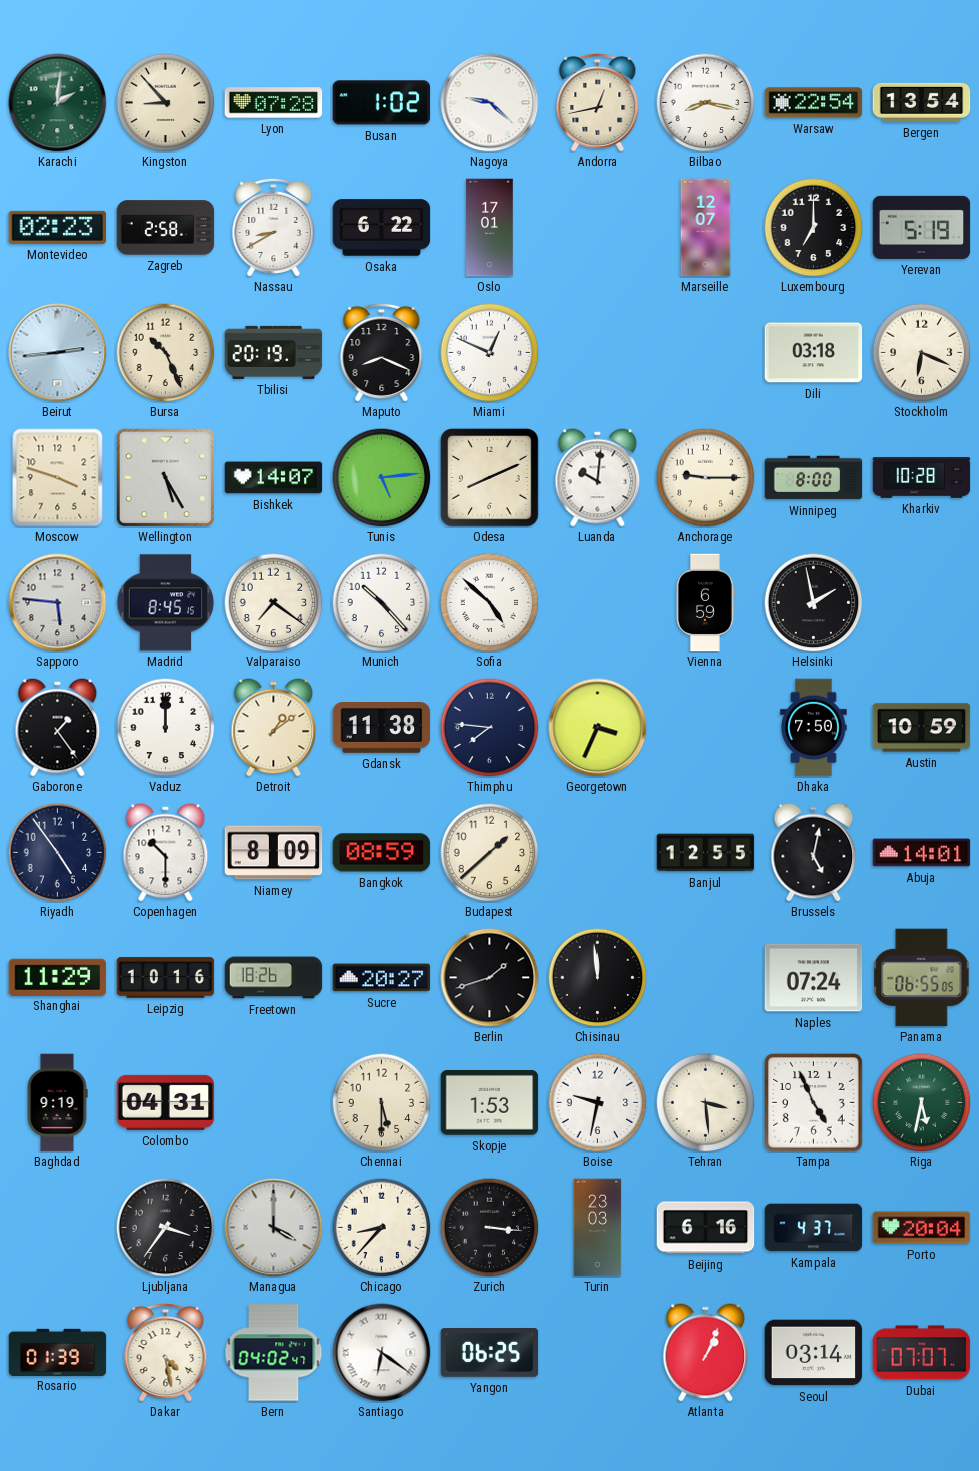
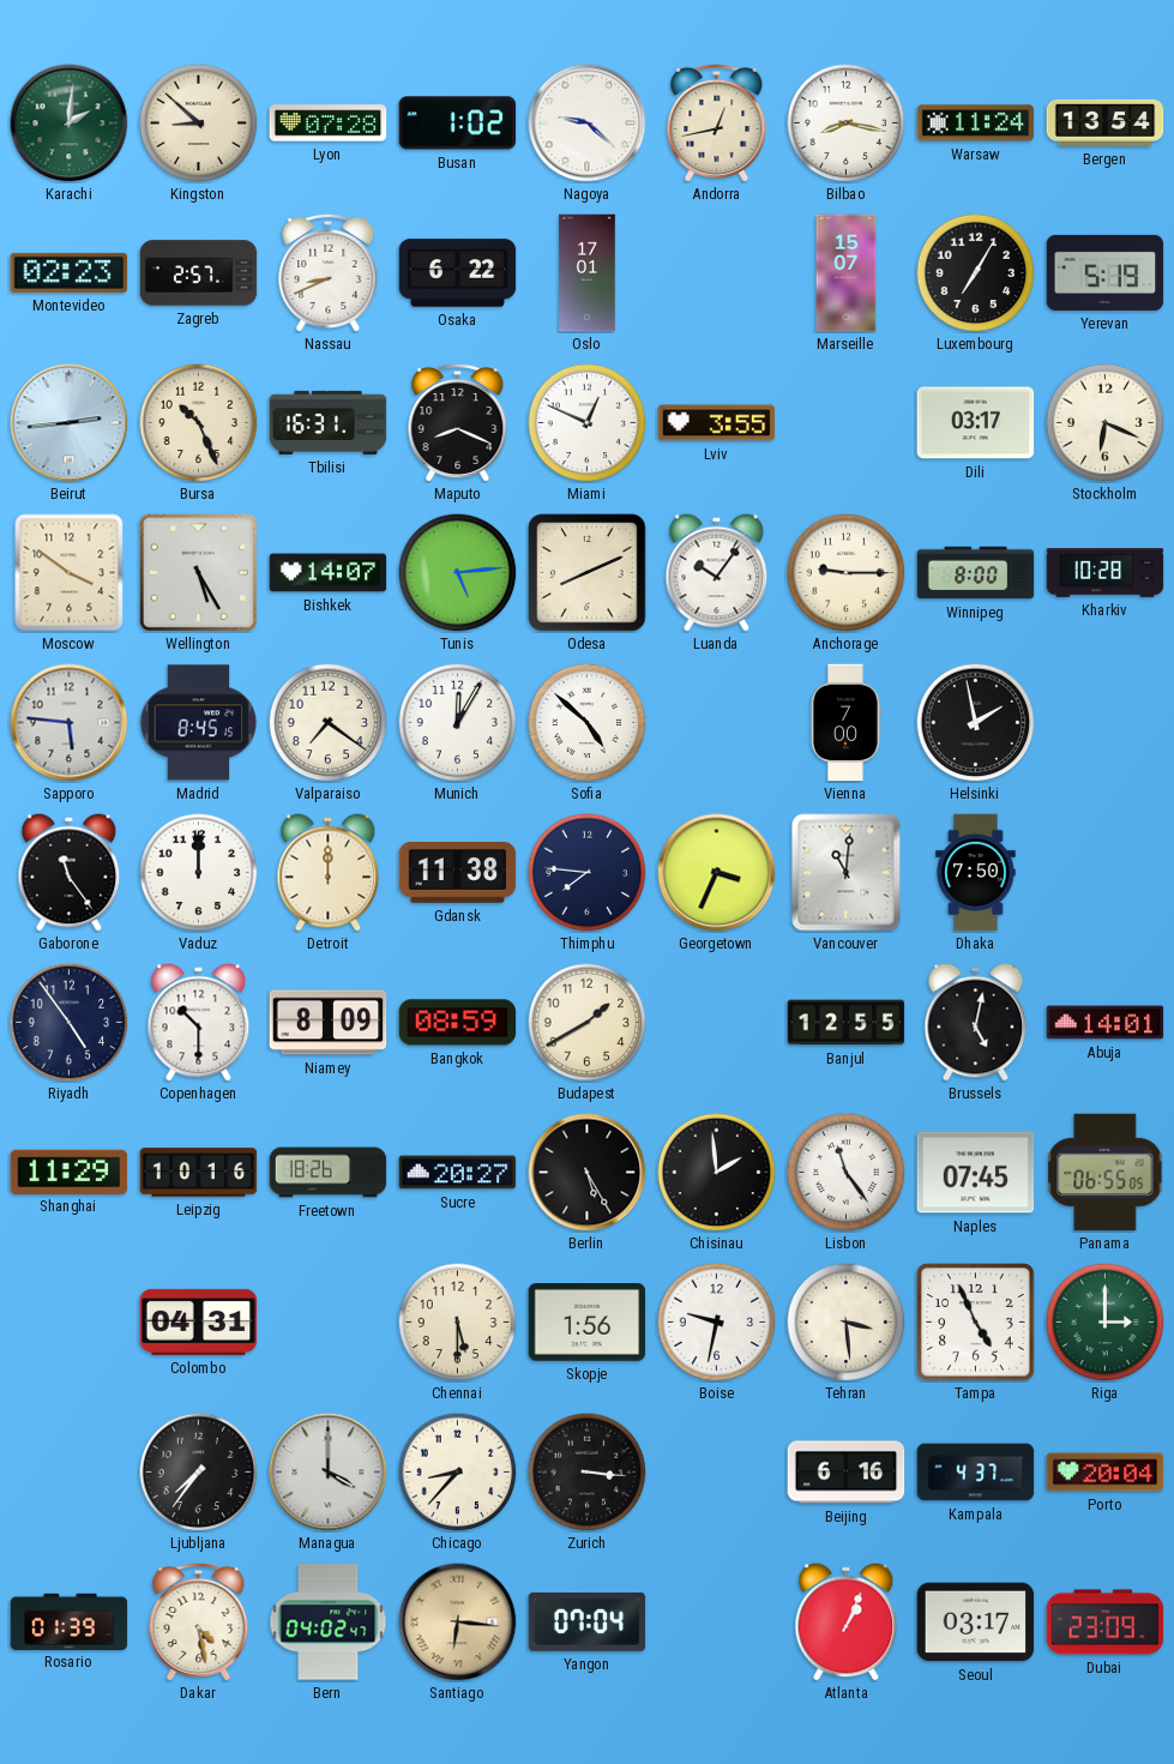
Kingston: 8:53 -> 8:52
Warsaw: 22:54 -> 11:24
Zagreb: 2:58 -> 2:57
Nassau: 8:40 -> 8:41
Marseille: 12:07 -> 15:07
Luxembourg: 7:00 -> 7:05
Tbilisi: 20:19 -> 16:31
Lviv: none -> 3:55
Dili: 03:18 -> 03:17
Moscow: 3:48 -> 3:51
Luanda: 10:01 -> 10:06
Munich: 10:23 -> 12:05
Vienna: 6:59 -> 7:00
Gaborone: 1:24 -> 11:24
Detroit: 1:09 -> 12:00
Vancouver: none -> 11:01
Austin: 10:59 -> none
Budapest: 1:38 -> 1:40
Berlin: 1:42 -> 5:25
Chisinau: 11:59 -> 1:59
Lisbon: none -> 11:24
Naples: 07:24 -> 07:45
Baghdad: 9:19 -> none
Skopje: 1:53 -> 1:56
Riga: 5:32 -> 3:00
Ljubljana: 3:36 -> 7:36
Turin: 23:03 -> none
Santiago: 6:21 -> 6:16
Santiago dial: white -> champagne
Yangon: 06:25 -> 07:04
Seoul: 03:14 -> 03:17
Dubai: 07:07 -> 23:09
